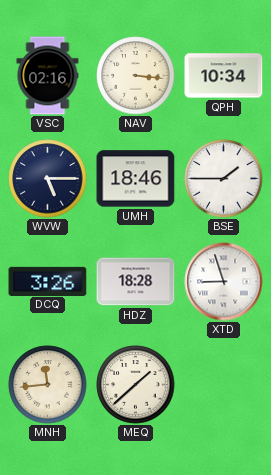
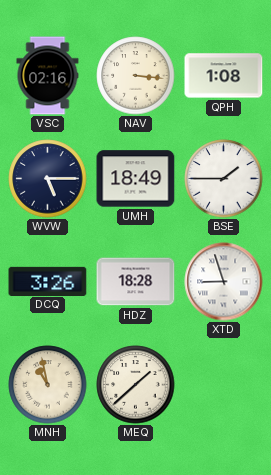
QPH: 10:34 -> 1:08
UMH: 18:46 -> 18:49
MNH: 11:44 -> 10:58
